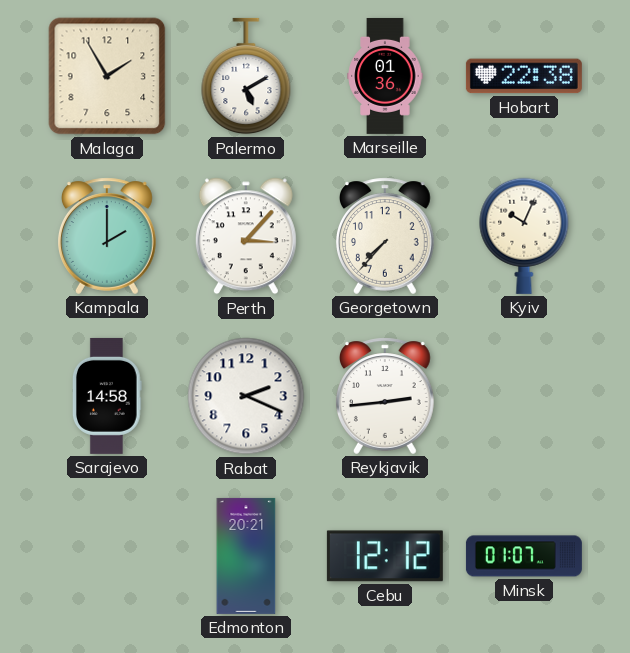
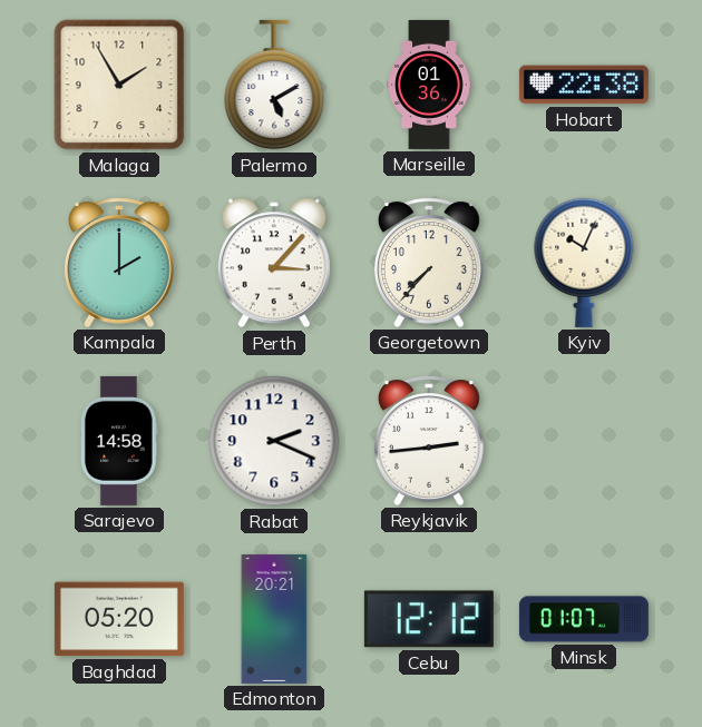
Baghdad: none -> 05:20
